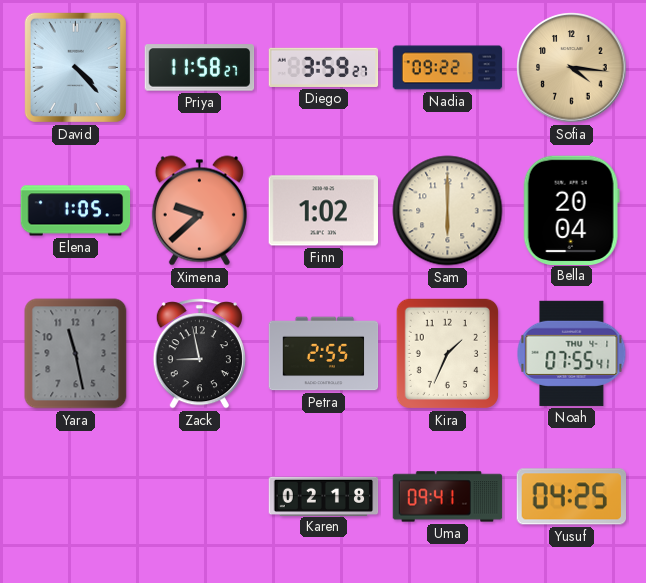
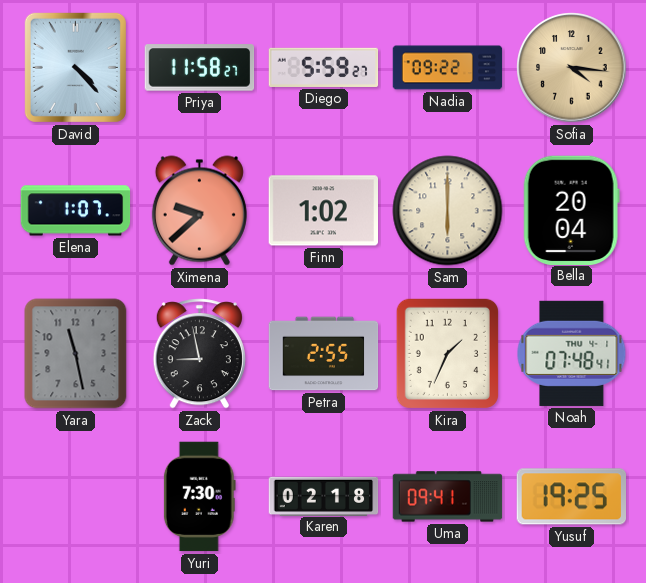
Diego: 3:59 -> 5:59
Elena: 1:05 -> 1:07
Noah: 07:55 -> 07:48
Yuri: none -> 7:30
Yusuf: 04:25 -> 19:25
